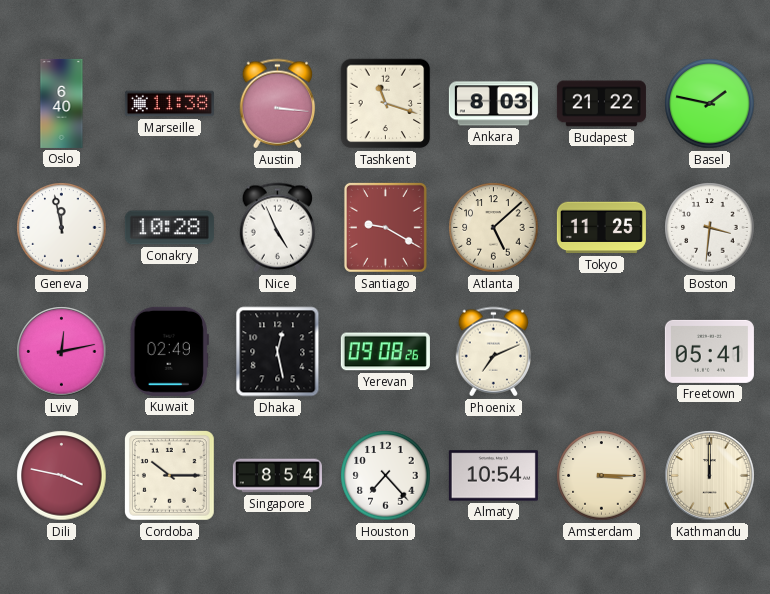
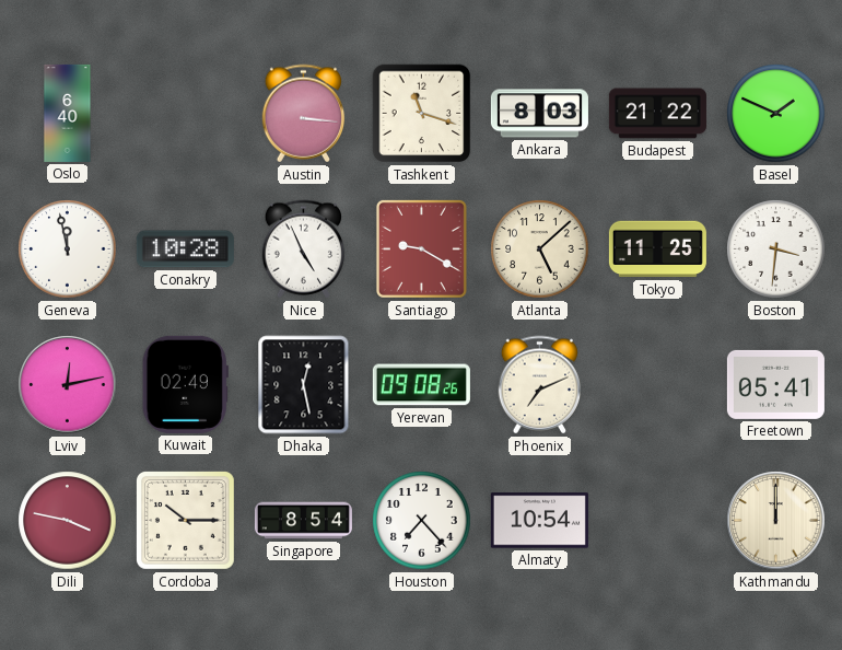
Marseille: 11:38 -> none
Basel: 1:47 -> 1:49
Amsterdam: 3:15 -> none
